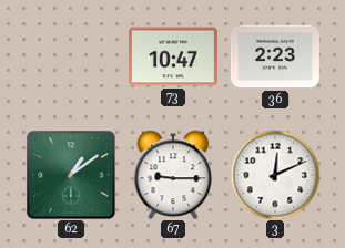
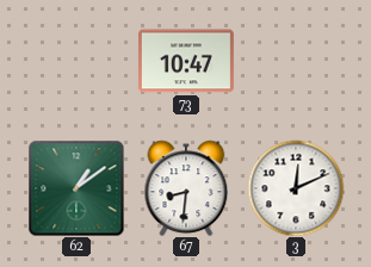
36: 2:23 -> none
67: 9:15 -> 8:31
